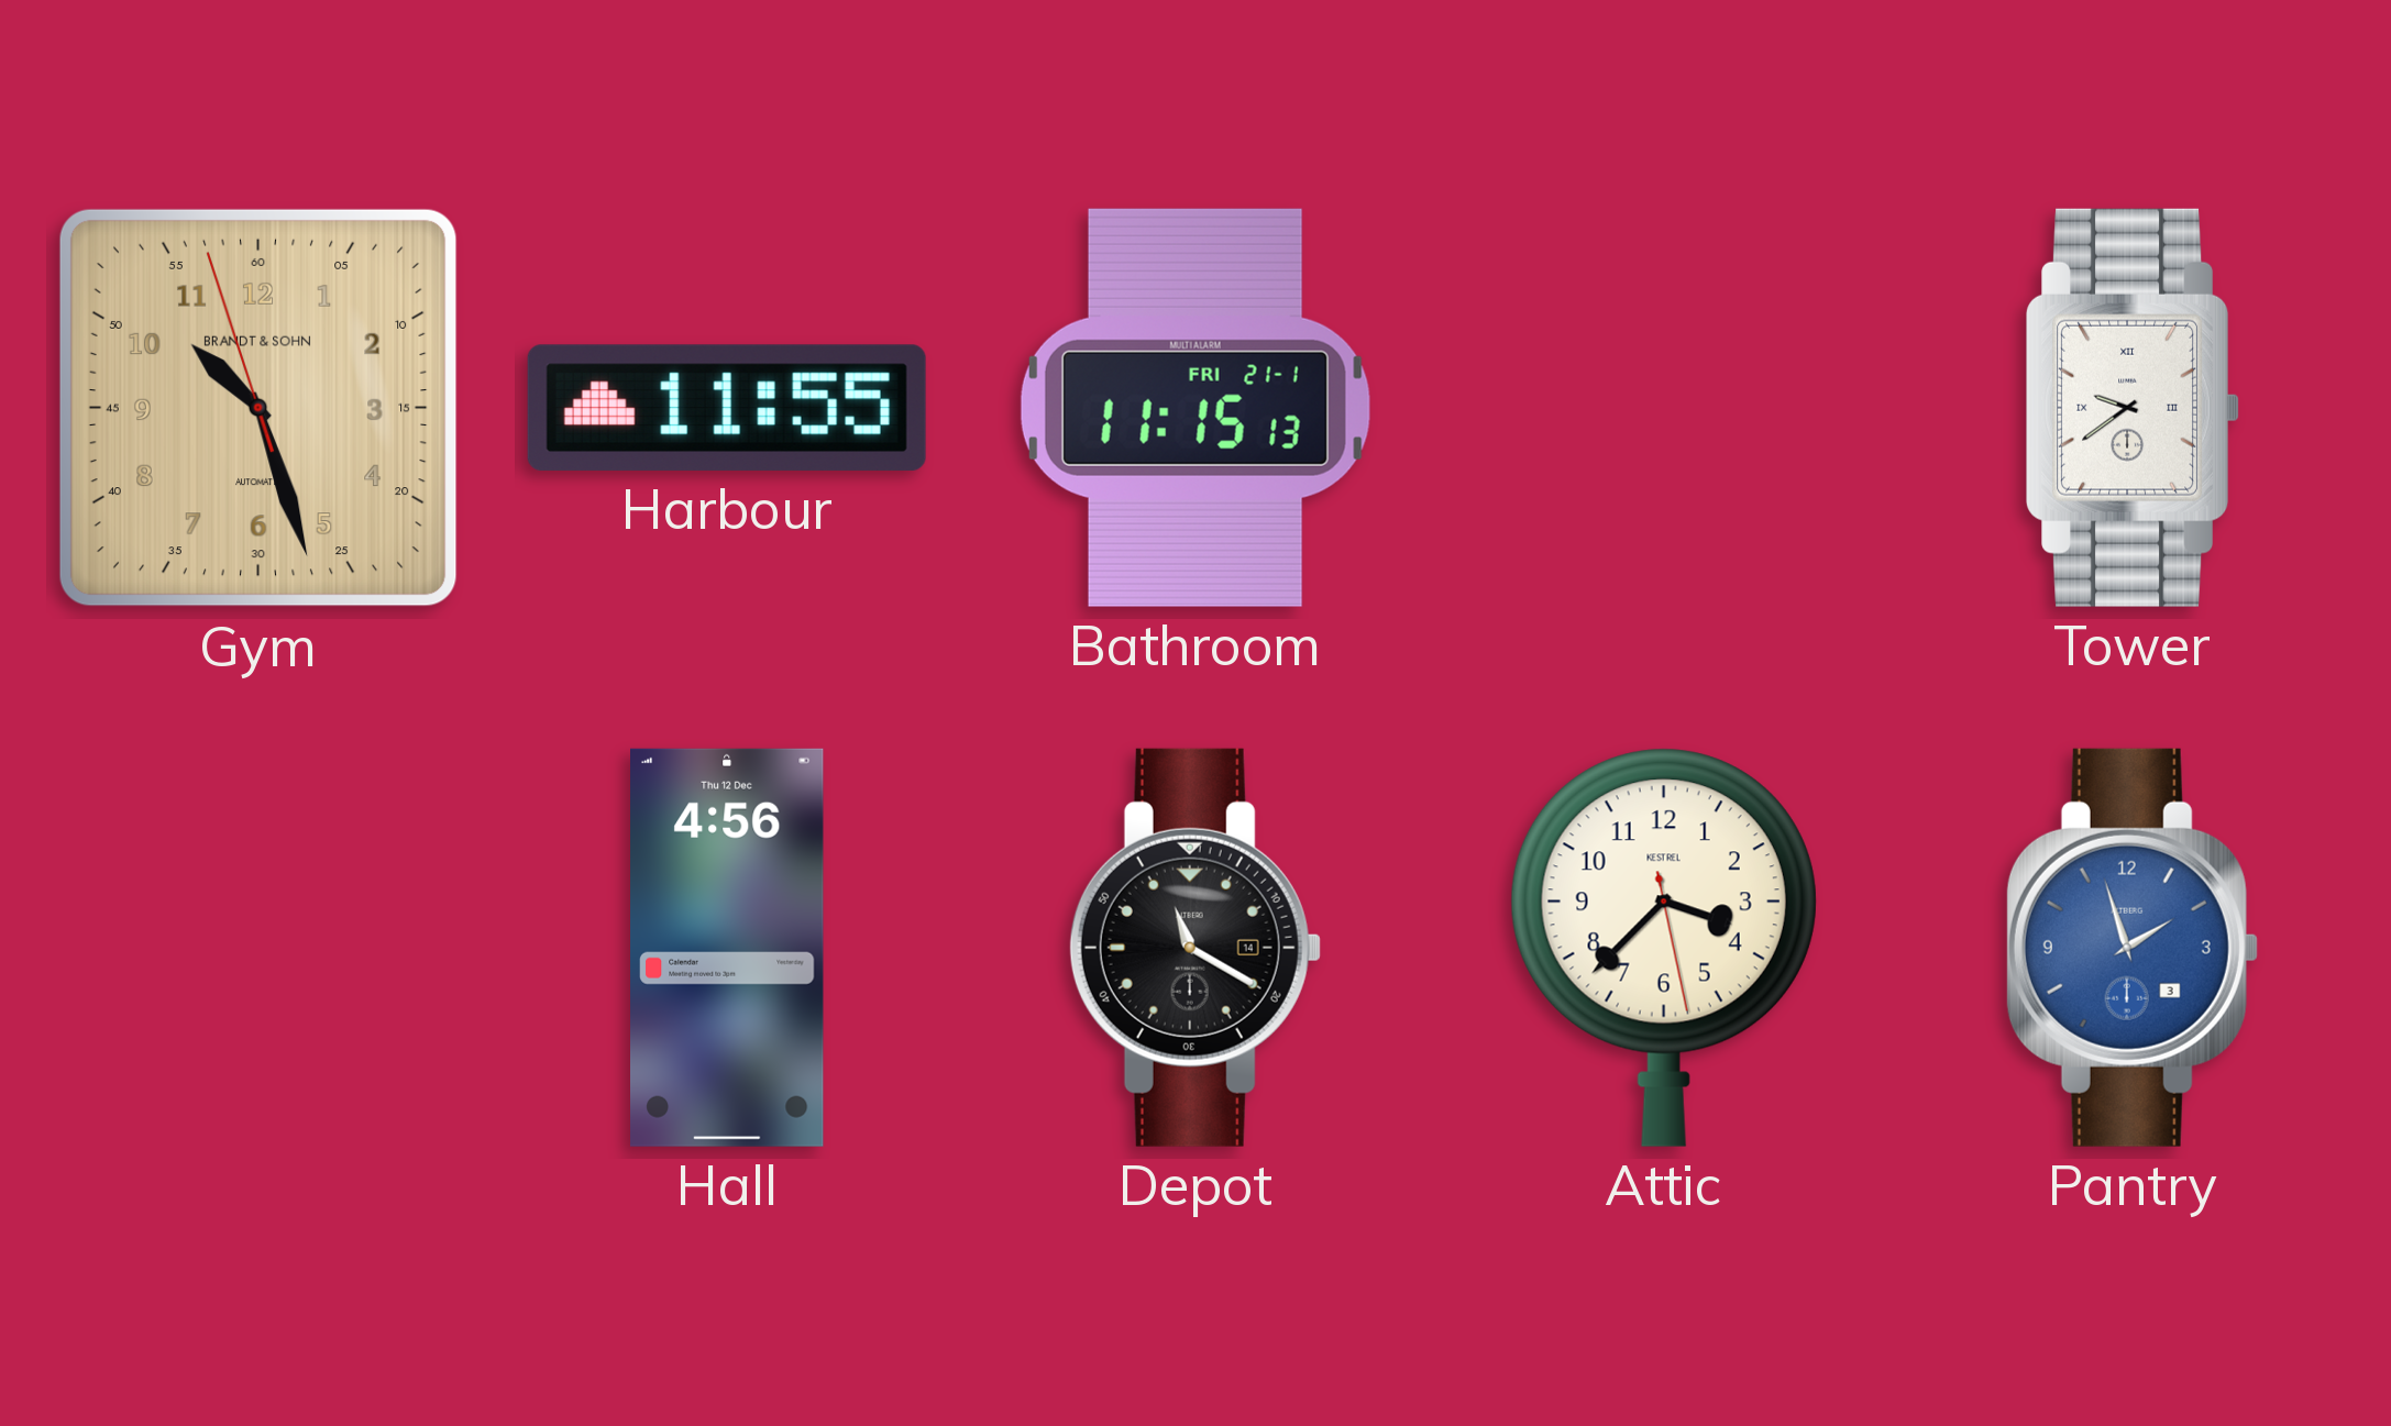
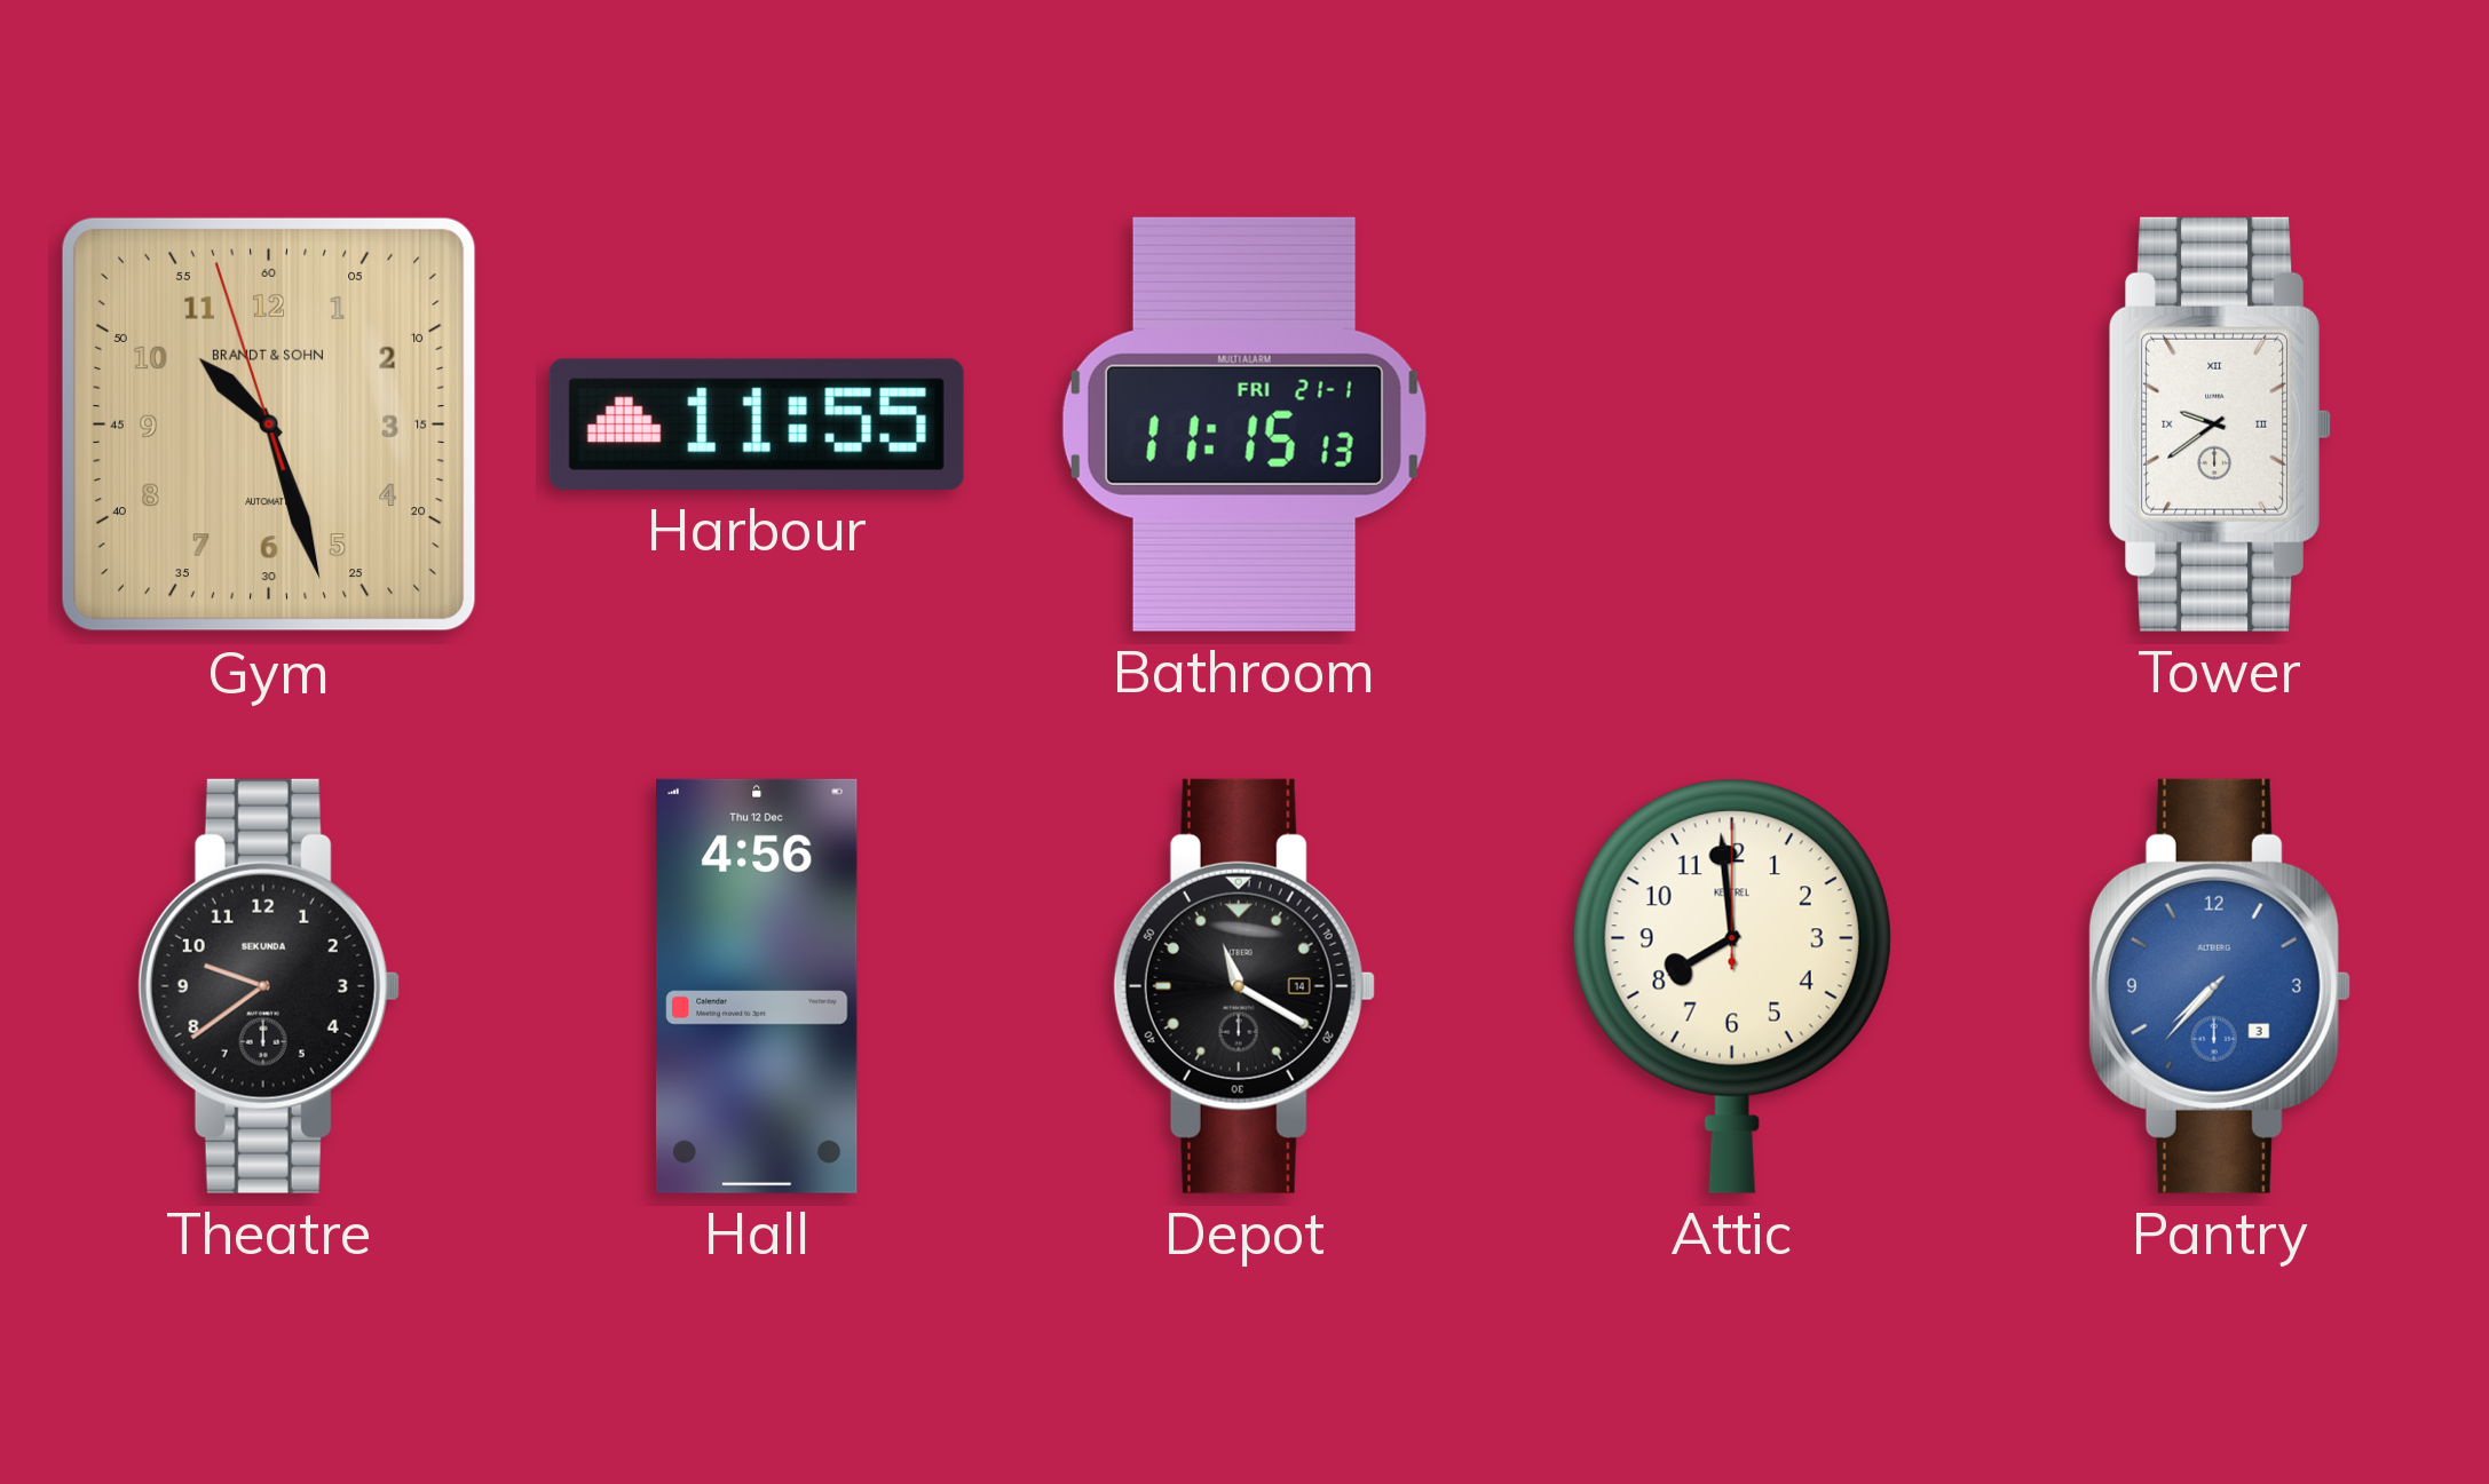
Theatre: none -> 9:39
Attic: 3:37 -> 7:59
Pantry: 1:57 -> 7:37
